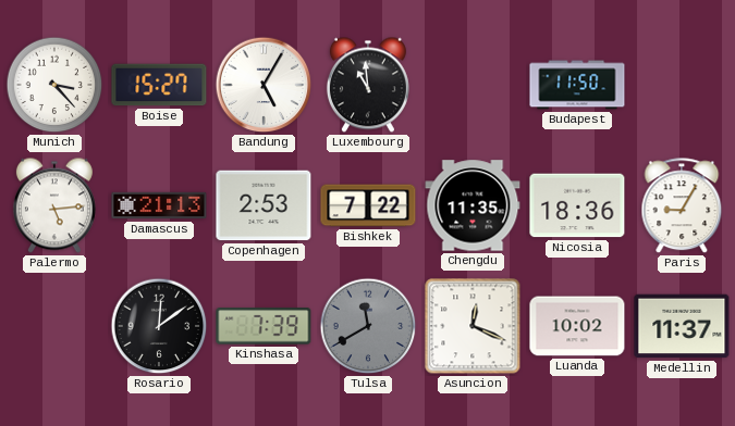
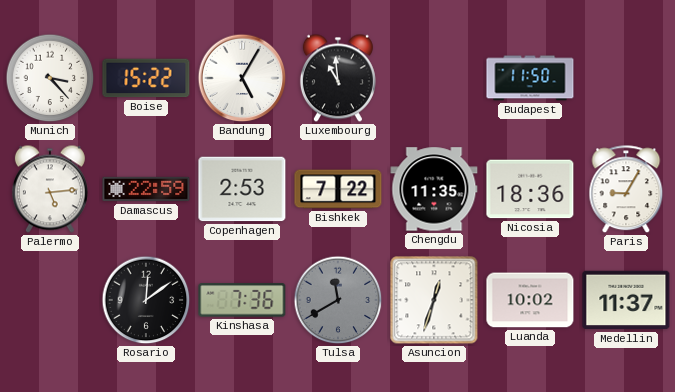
Boise: 15:27 -> 15:22
Damascus: 21:13 -> 22:59
Kinshasa: 7:39 -> 7:36
Asuncion: 12:19 -> 12:33
